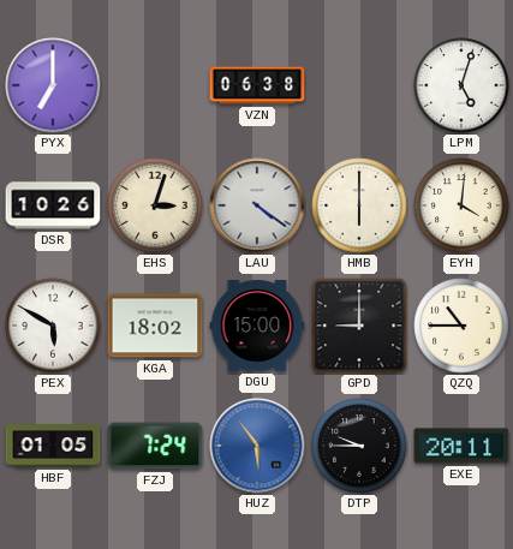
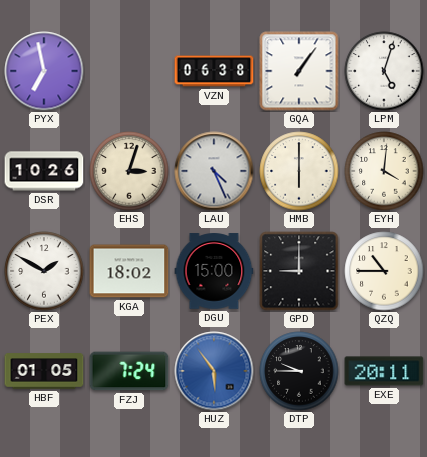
PYX: 7:00 -> 6:58
GQA: none -> 1:06
LAU: 4:21 -> 4:26
PEX: 5:50 -> 1:50
